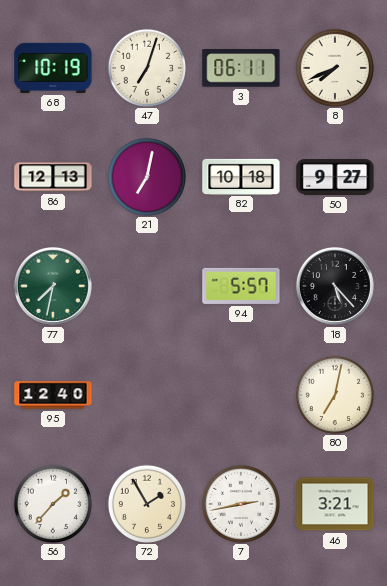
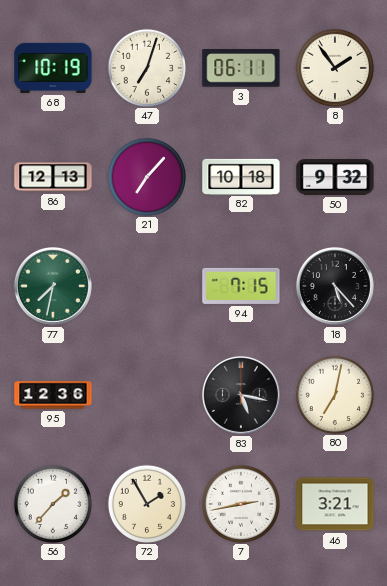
8: 7:41 -> 1:54
21: 7:02 -> 7:07
50: 9:27 -> 9:32
94: 5:57 -> 7:15
95: 12:40 -> 12:36
83: none -> 5:17
